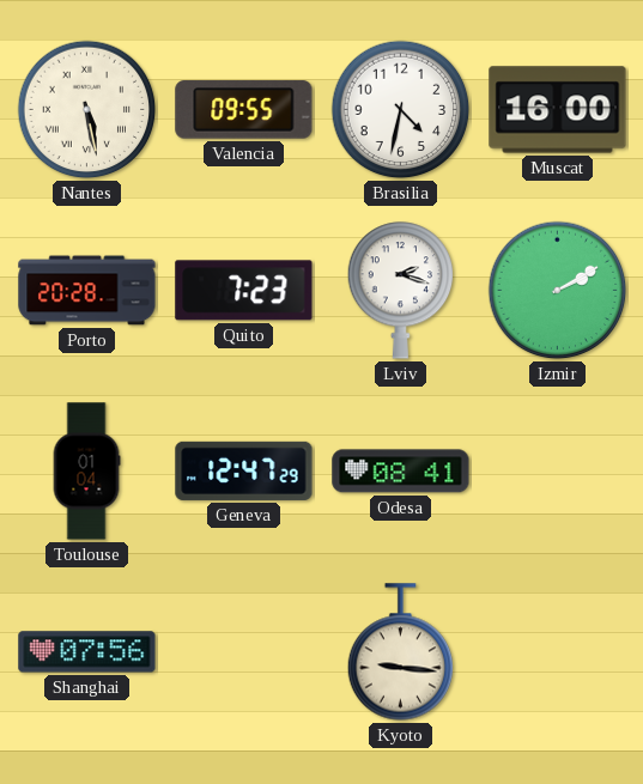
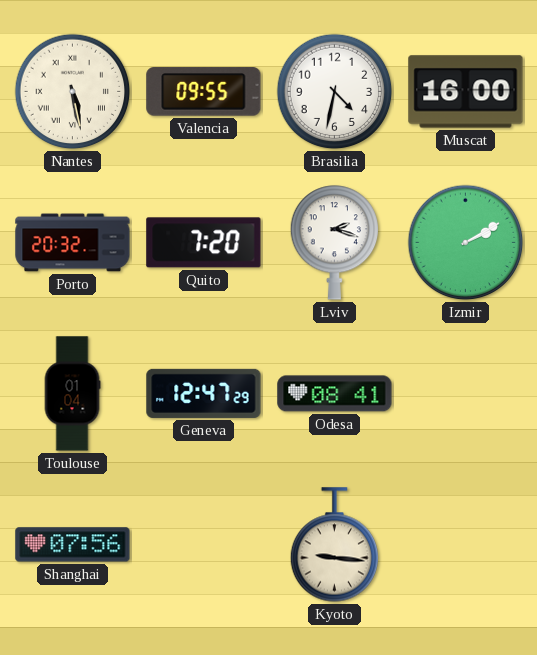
Porto: 20:28 -> 20:32
Quito: 7:23 -> 7:20
